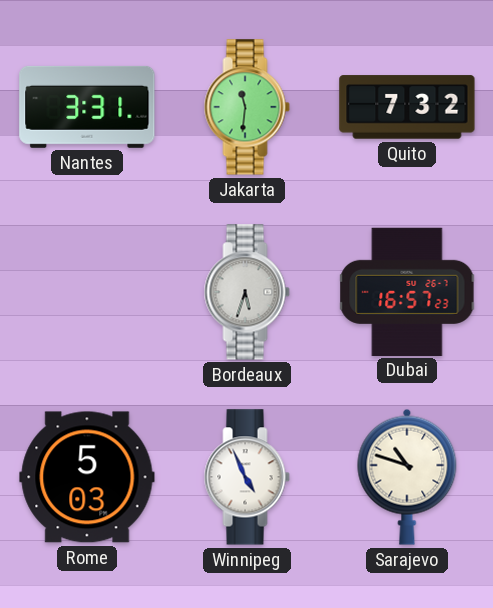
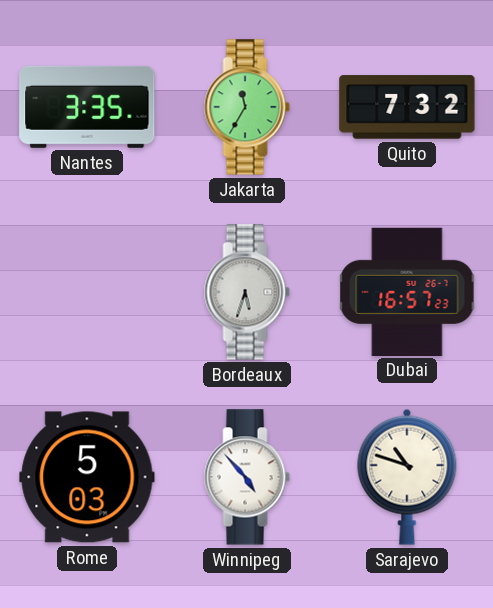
Nantes: 3:31 -> 3:35
Jakarta: 11:31 -> 11:35
Winnipeg: 4:56 -> 4:53
